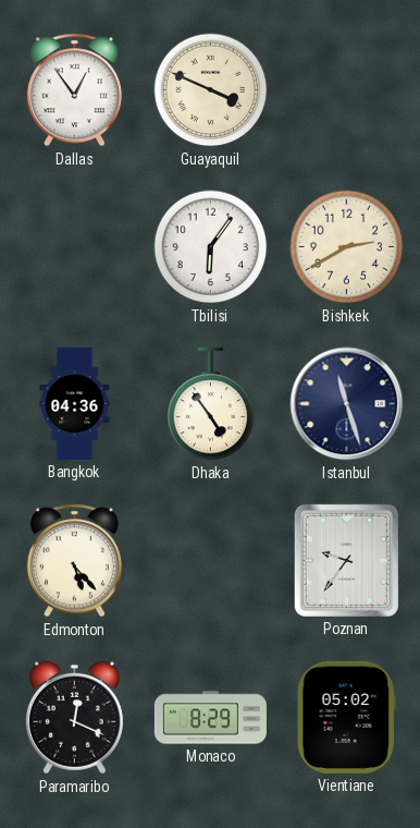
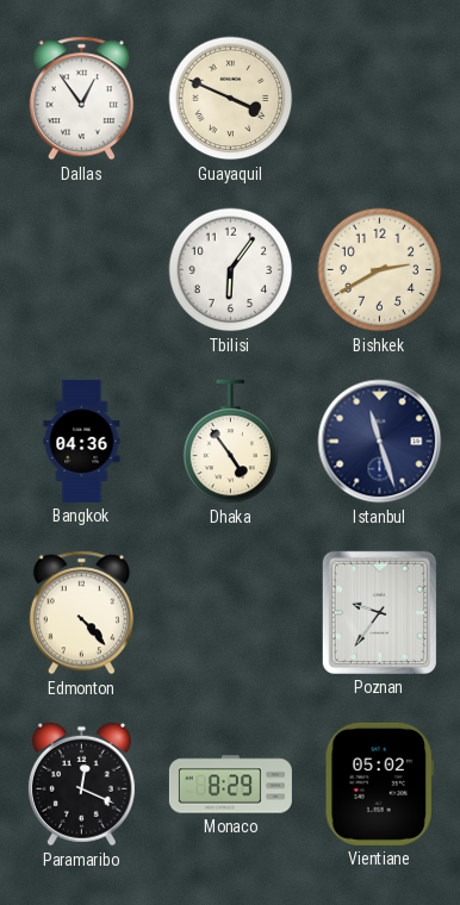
Edmonton: 5:23 -> 4:23
